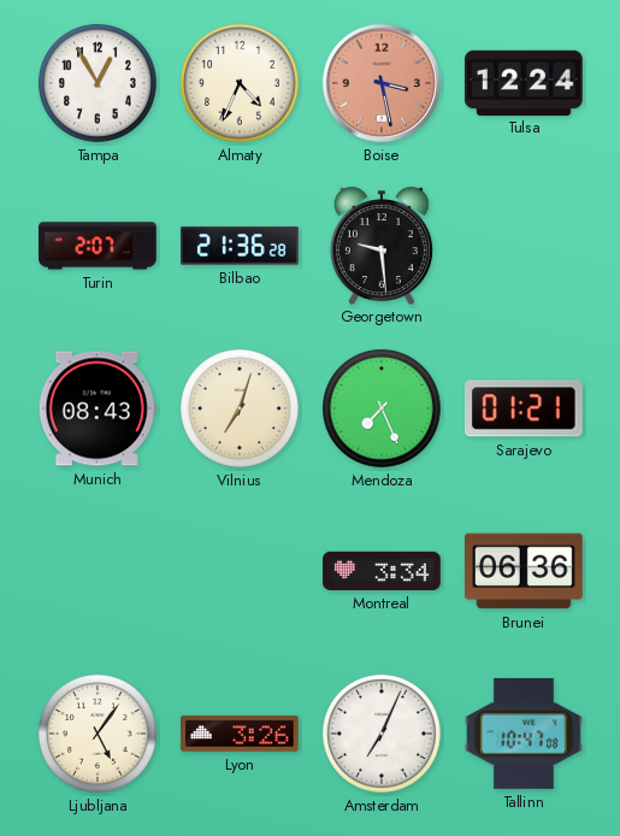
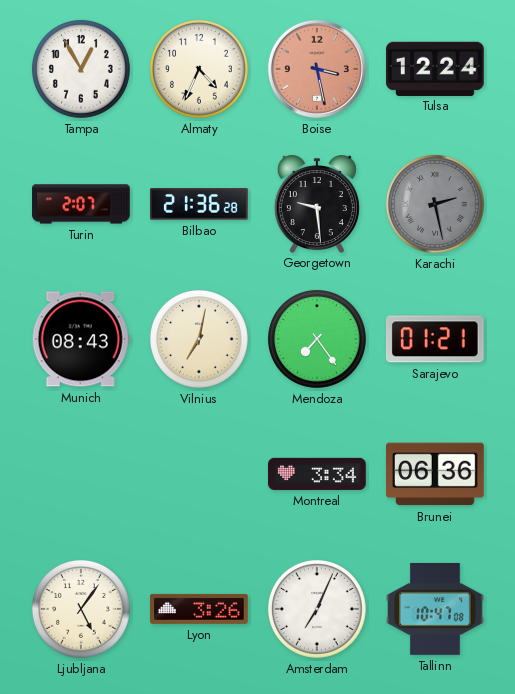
Karachi: none -> 2:28
Vilnius: 7:03 -> 7:02
Mendoza: 7:26 -> 7:24
